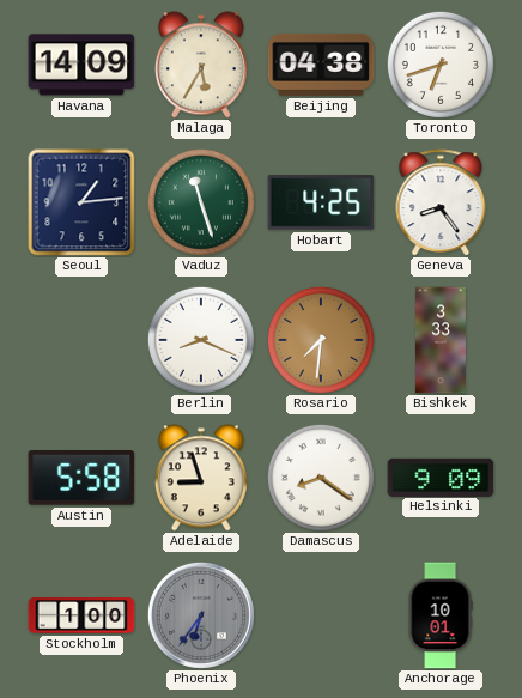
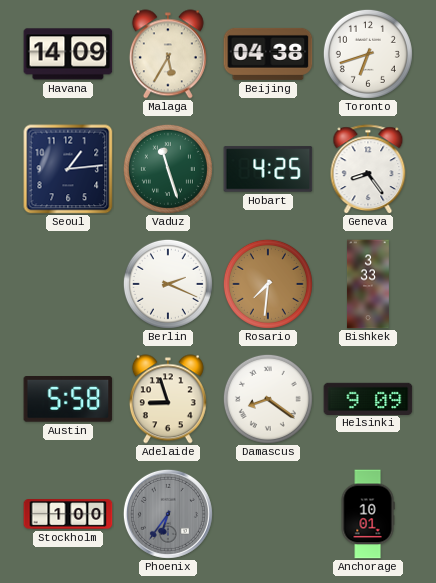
Berlin: 8:19 -> 2:19
